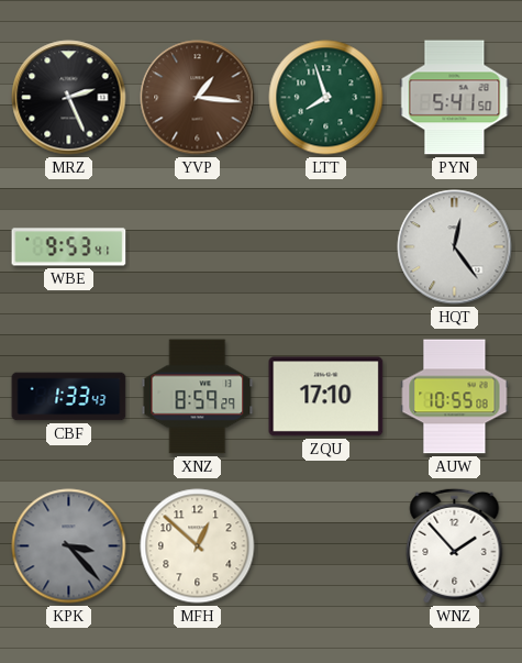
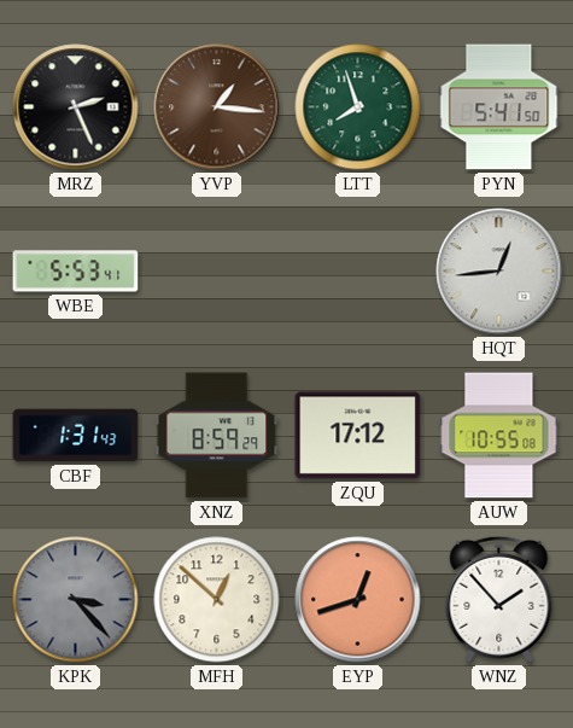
WBE: 9:53 -> 5:53
HQT: 12:24 -> 12:44
CBF: 1:33 -> 1:31
ZQU: 17:10 -> 17:12
EYP: none -> 12:42
